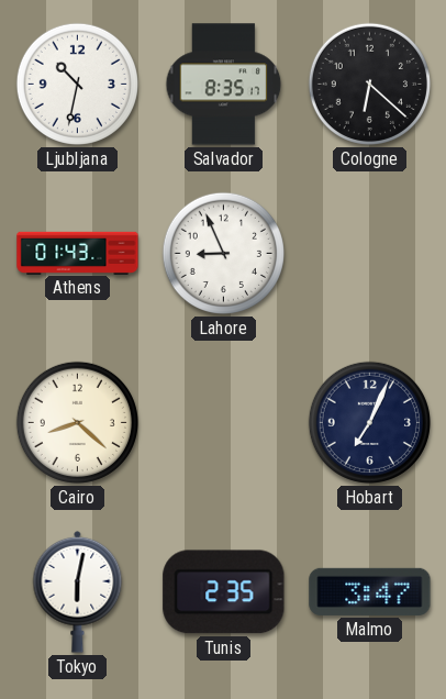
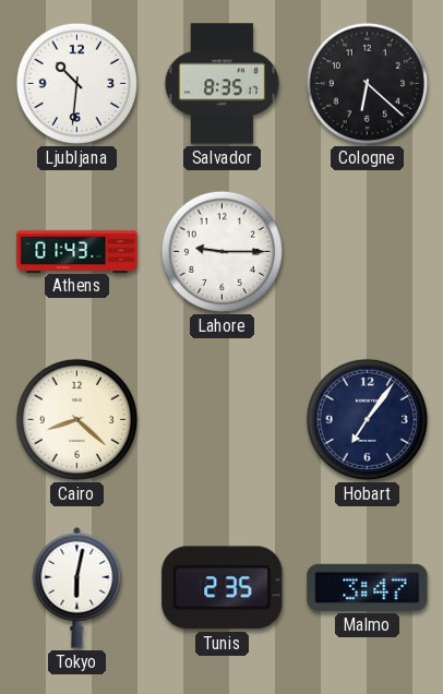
Ljubljana: 10:32 -> 10:31
Lahore: 8:56 -> 9:15
Hobart: 7:04 -> 7:06
